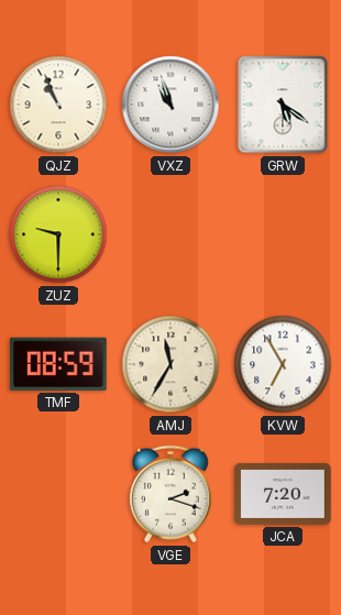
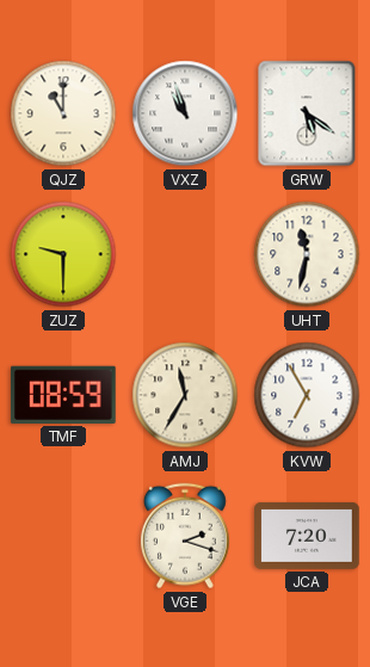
QJZ: 10:56 -> 11:00
UHT: none -> 11:32
